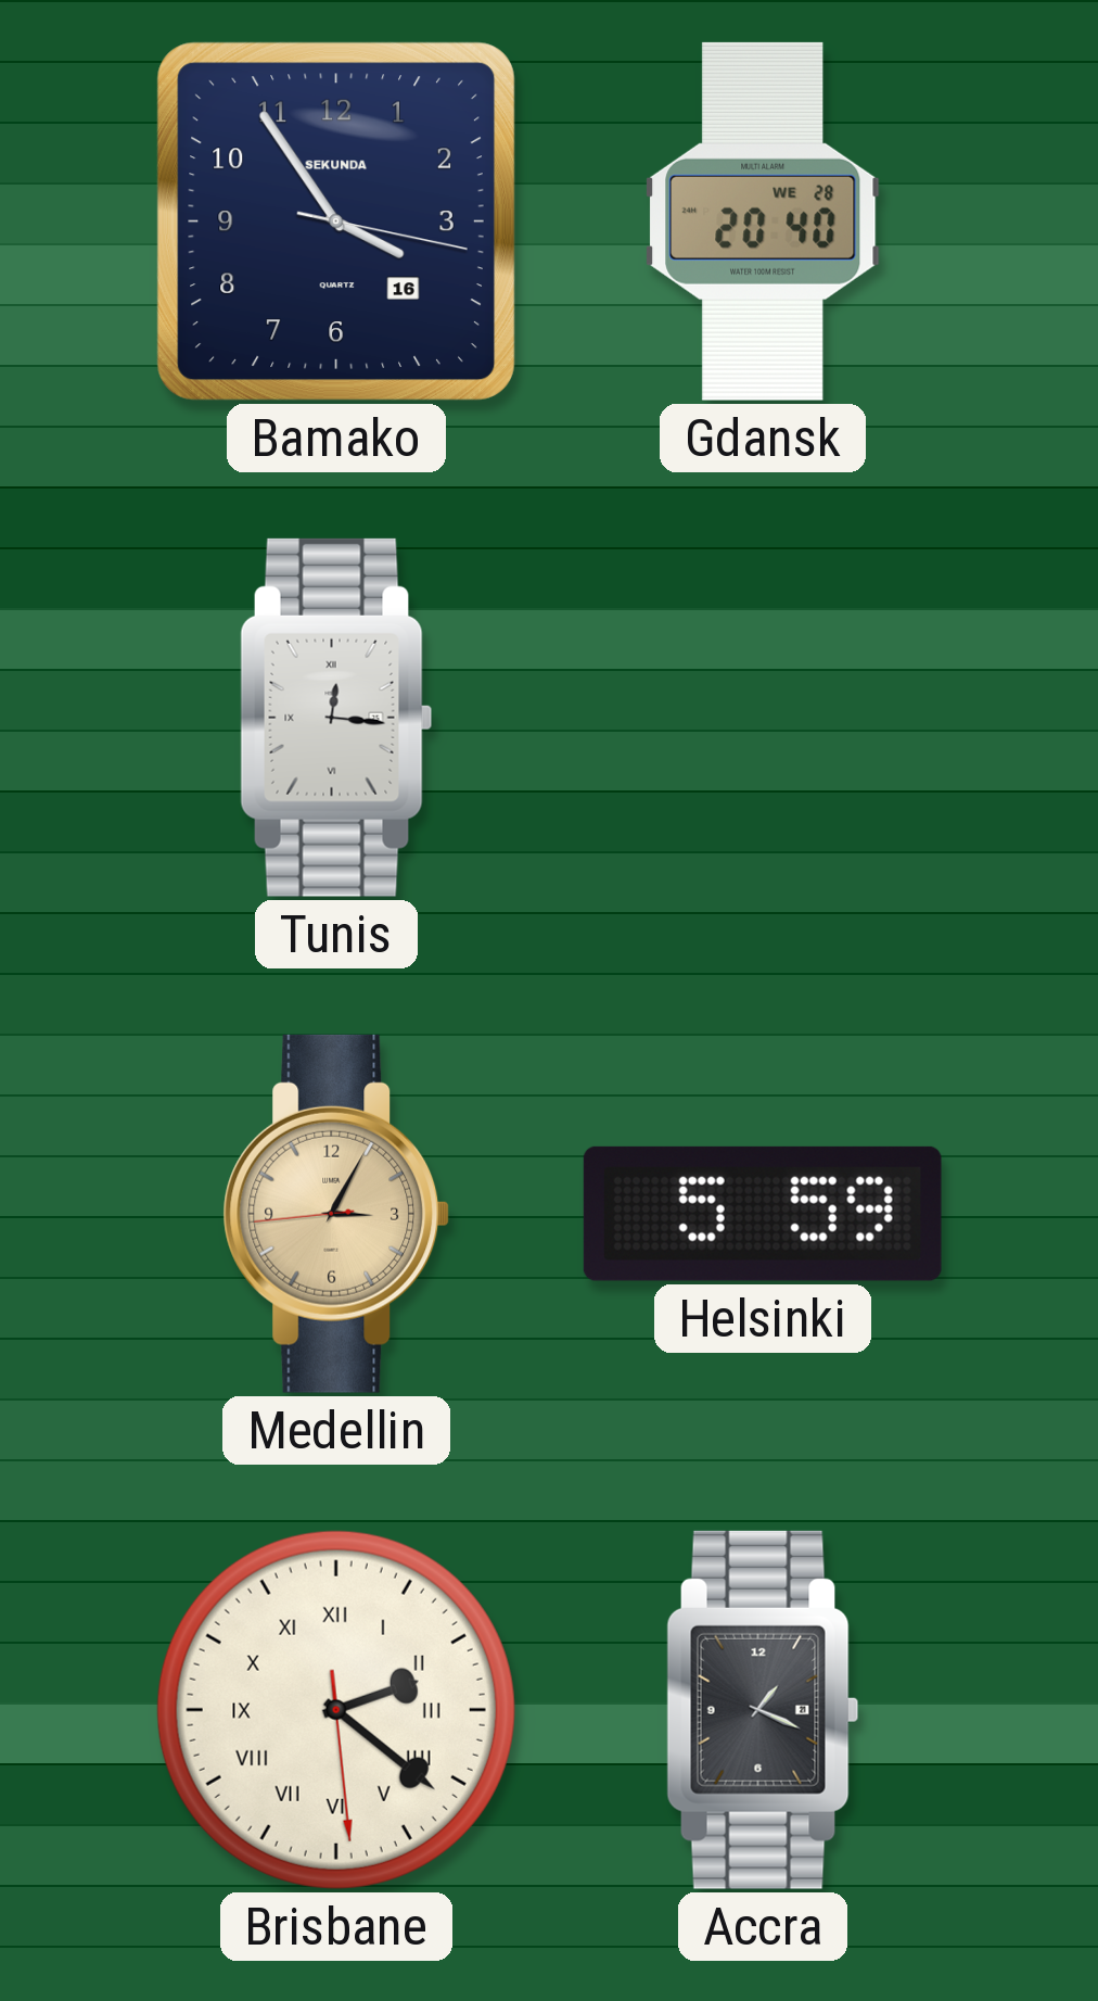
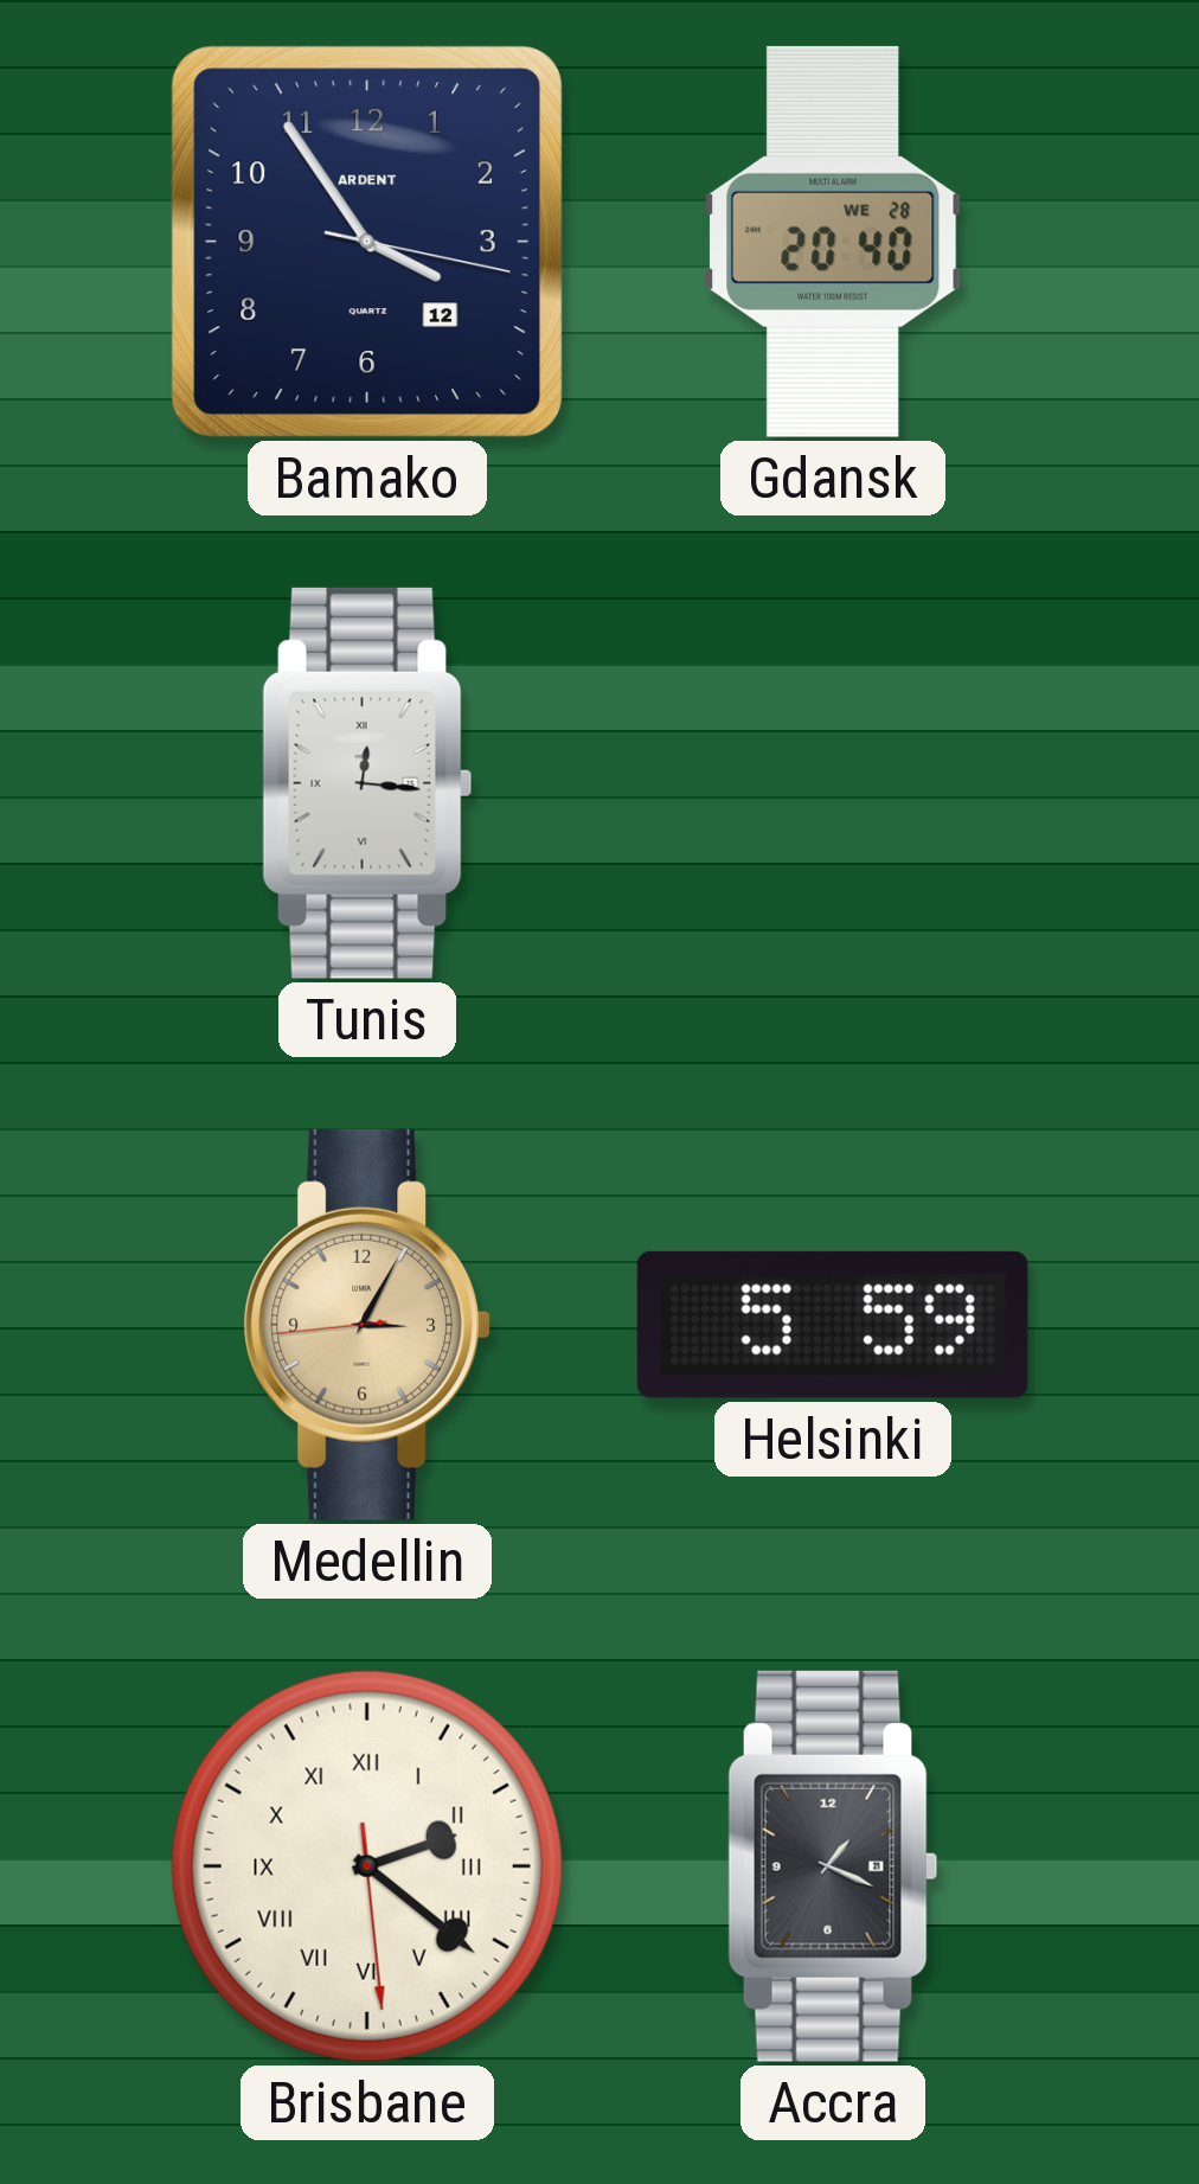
Bamako date: 16 -> 12
Bamako brand: SEKUNDA -> ARDENT
